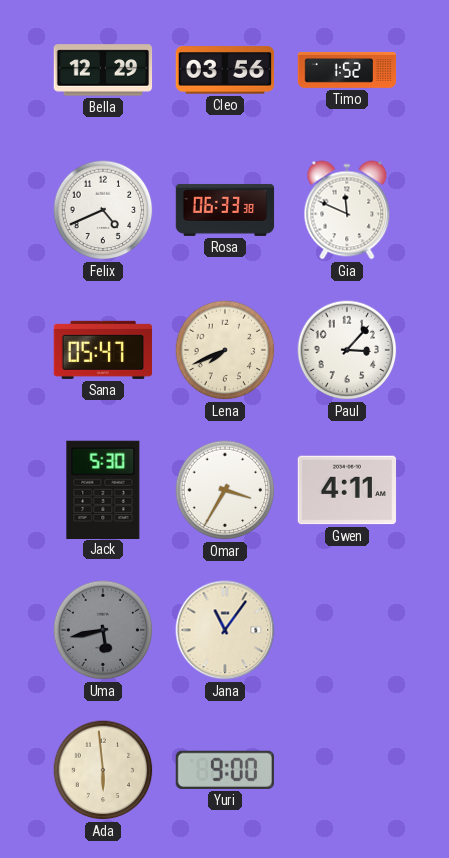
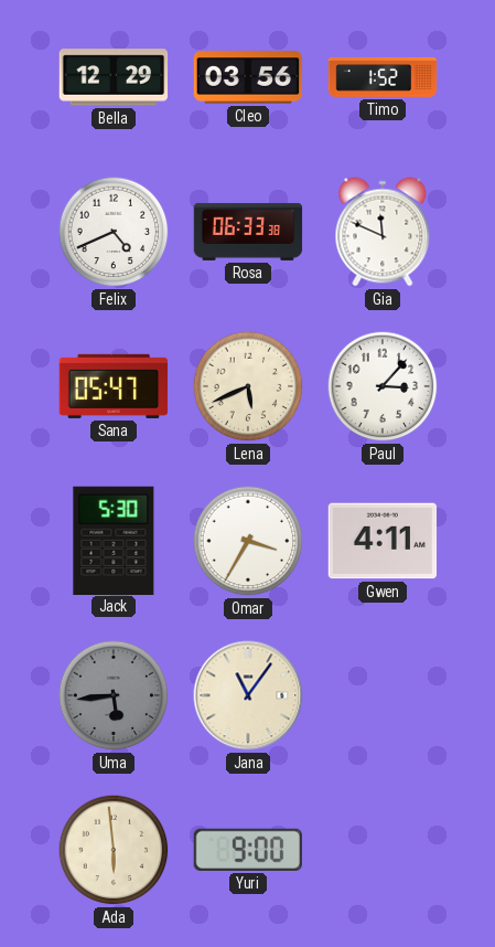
Lena: 7:41 -> 5:41
Uma: 5:43 -> 5:44
